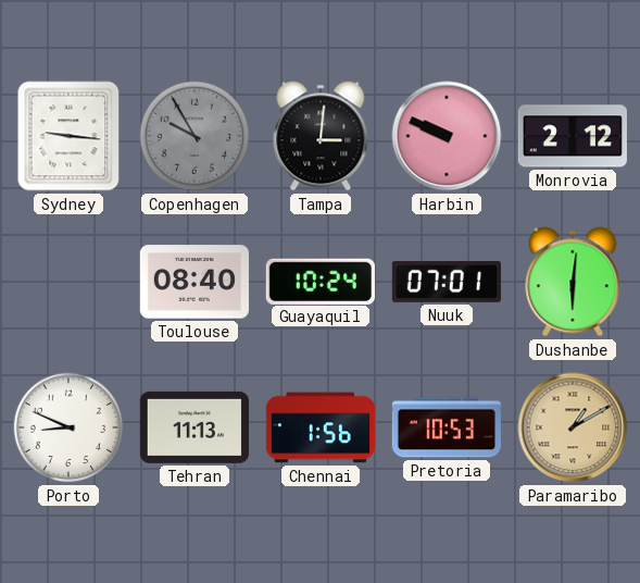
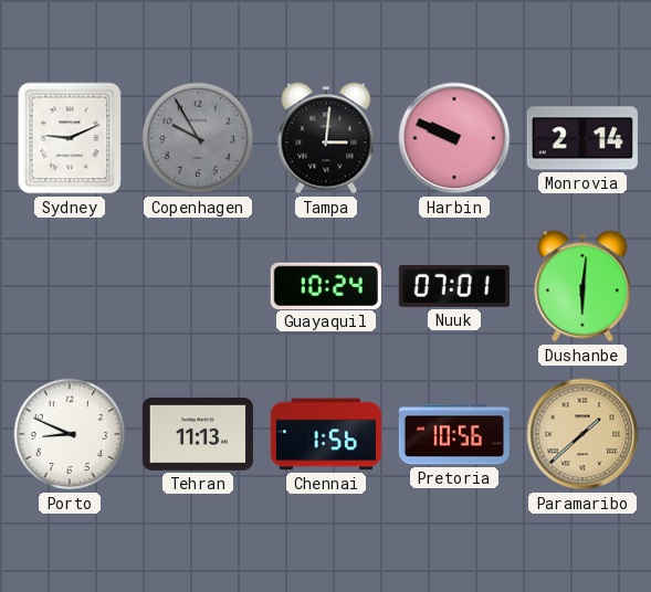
Sydney: 9:16 -> 9:11
Monrovia: 2:12 -> 2:14
Toulouse: 08:40 -> none
Pretoria: 10:53 -> 10:56
Paramaribo: 1:10 -> 1:38
